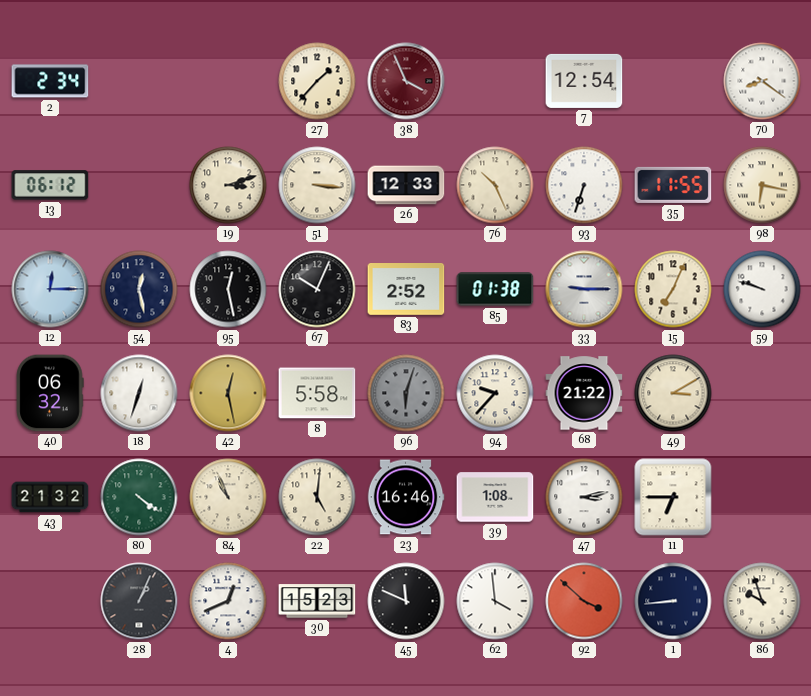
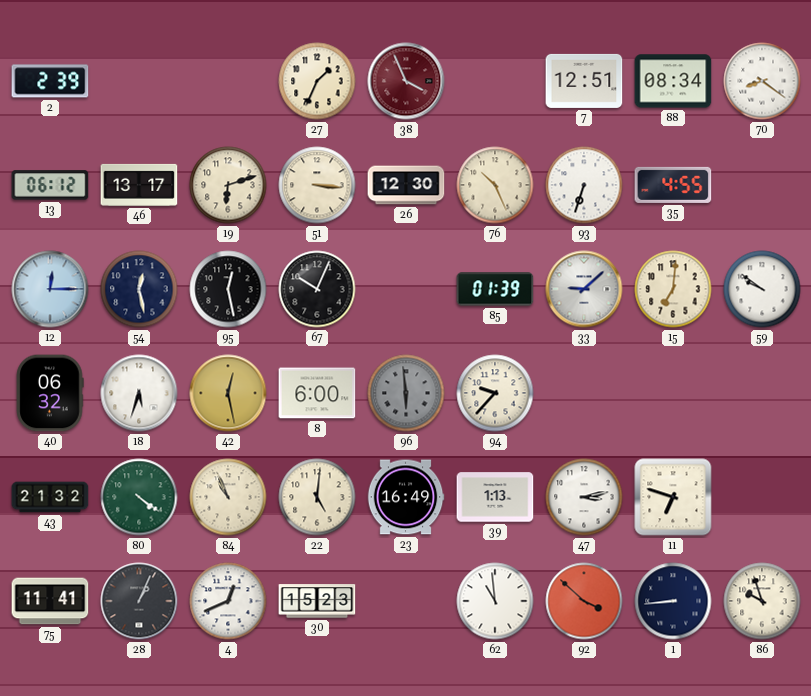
2: 2:34 -> 2:39
27: 1:37 -> 1:34
7: 12:54 -> 12:51
88: none -> 08:34
46: none -> 13:17
19: 3:12 -> 6:12
26: 12:33 -> 12:30
35: 11:55 -> 4:55
98: 6:17 -> none
83: 2:52 -> none
85: 01:38 -> 01:39
33: 9:15 -> 9:08
15: 7:04 -> 7:01
59: 9:48 -> 9:51
18: 12:33 -> 5:33
8: 5:58 -> 6:00
96: 6:03 -> 5:59
68: 21:22 -> none
49: 3:10 -> none
23: 16:46 -> 16:49
39: 1:08 -> 1:13
11: 6:45 -> 6:48
75: none -> 11:41
45: 11:49 -> none
62: 3:59 -> 10:59
